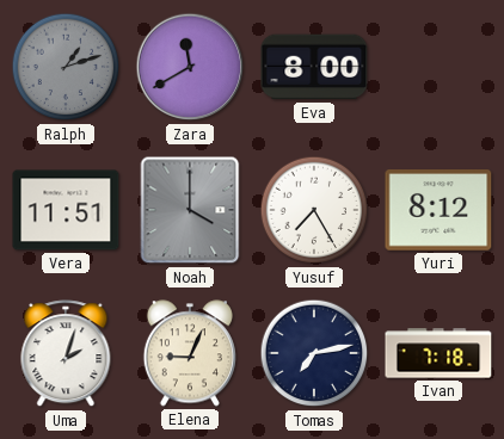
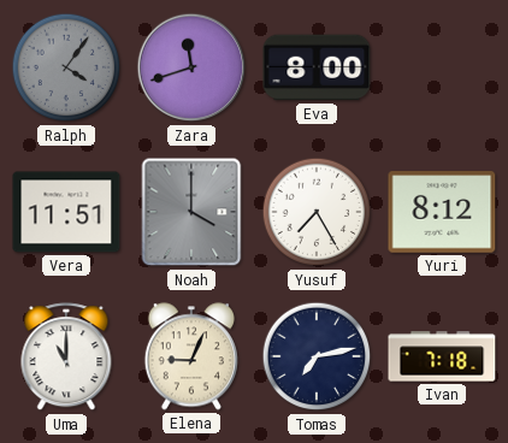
Ralph: 1:12 -> 4:06
Zara: 11:40 -> 11:42
Uma: 2:03 -> 11:00
